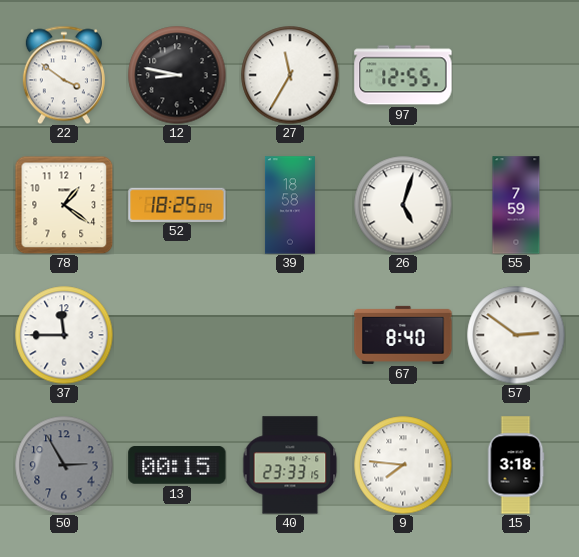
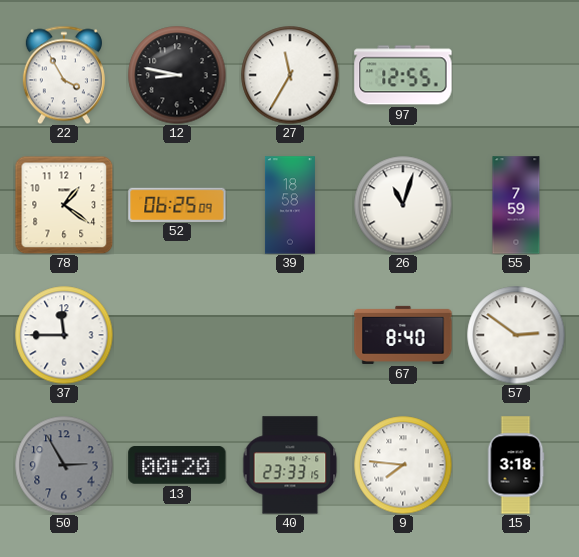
22: 3:51 -> 3:55
52: 18:25 -> 06:25
26: 5:03 -> 11:03
13: 00:15 -> 00:20
